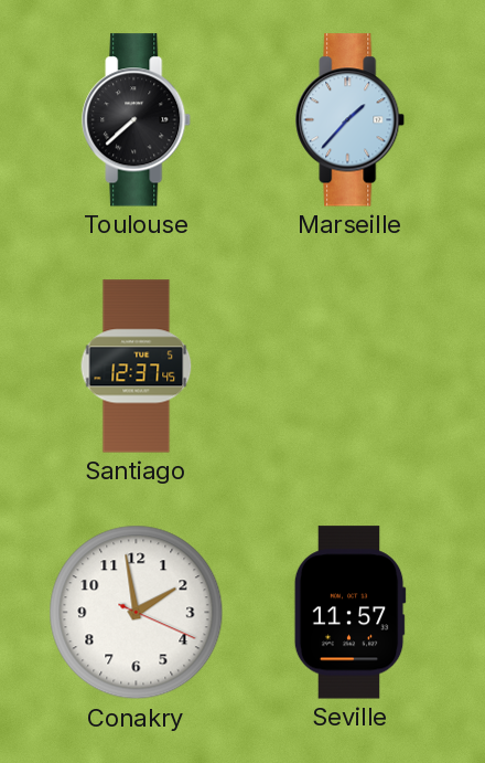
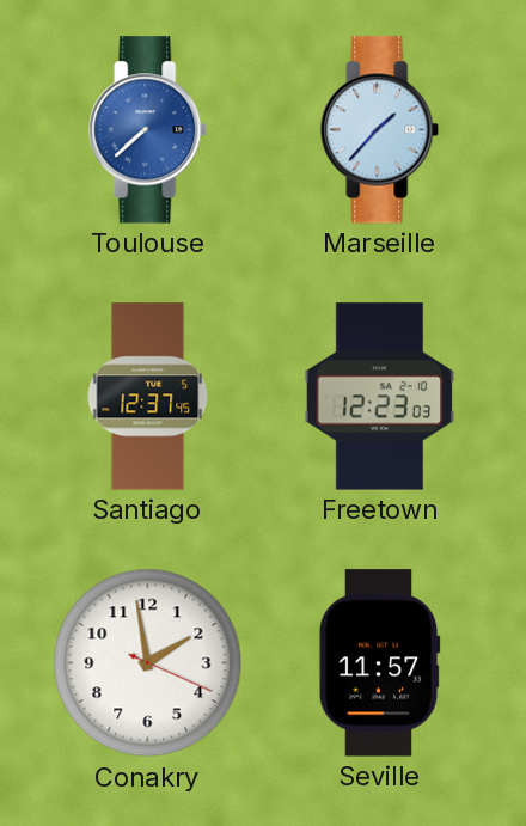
Toulouse dial: black -> blue
Freetown: none -> 12:23
